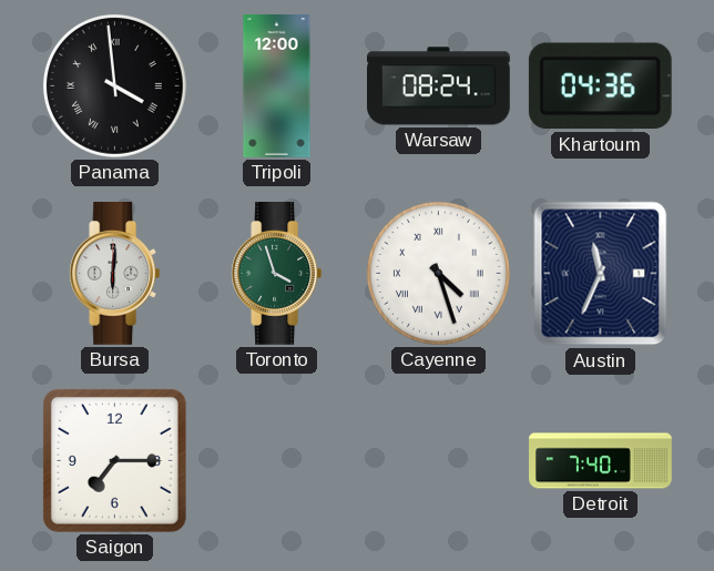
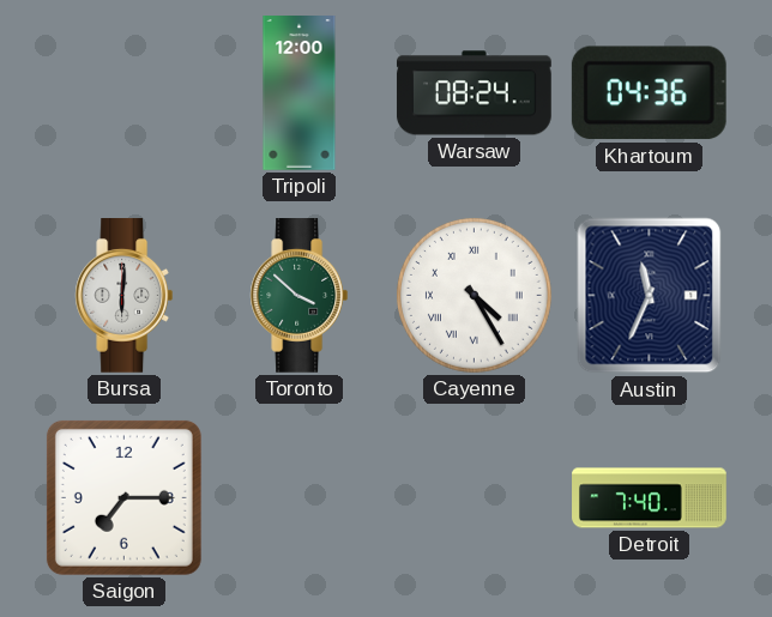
Panama: 3:59 -> none
Toronto: 3:57 -> 3:52
Cayenne: 4:27 -> 4:25
